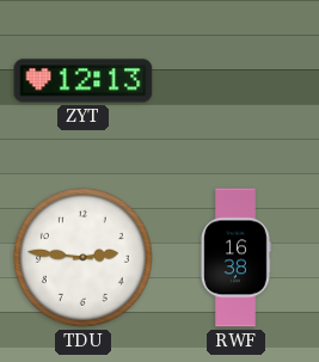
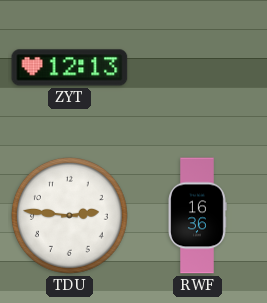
RWF: 16:38 -> 16:36
